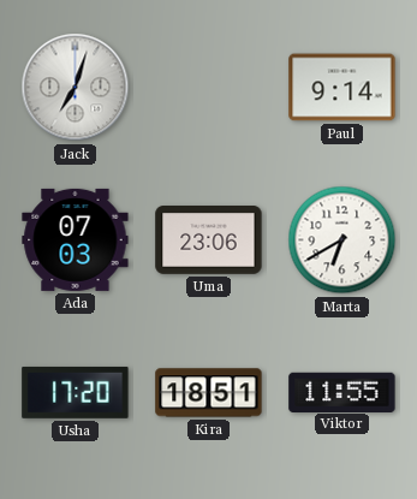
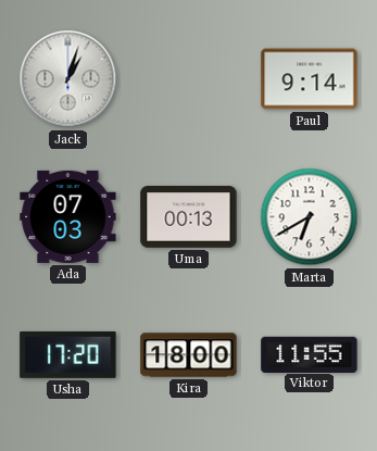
Jack: 7:03 -> 1:03
Uma: 23:06 -> 00:13
Kira: 18:51 -> 18:00
